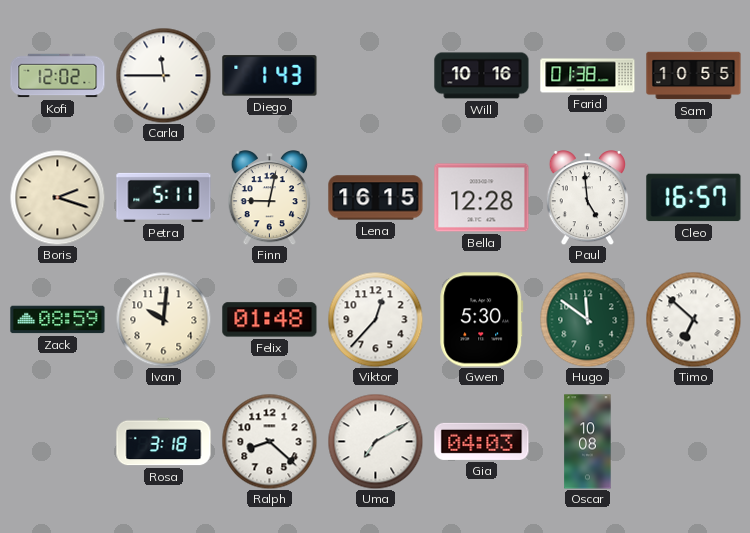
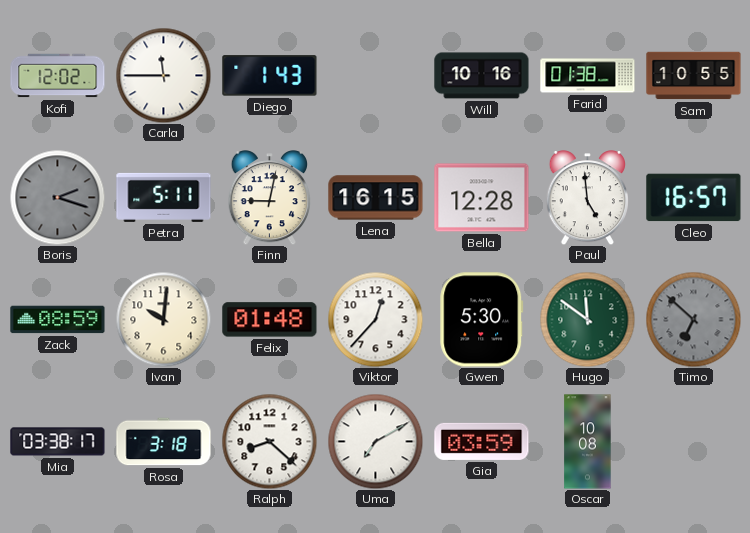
Boris dial: cream -> grey
Timo dial: white -> grey
Mia: none -> 03:38
Gia: 04:03 -> 03:59
